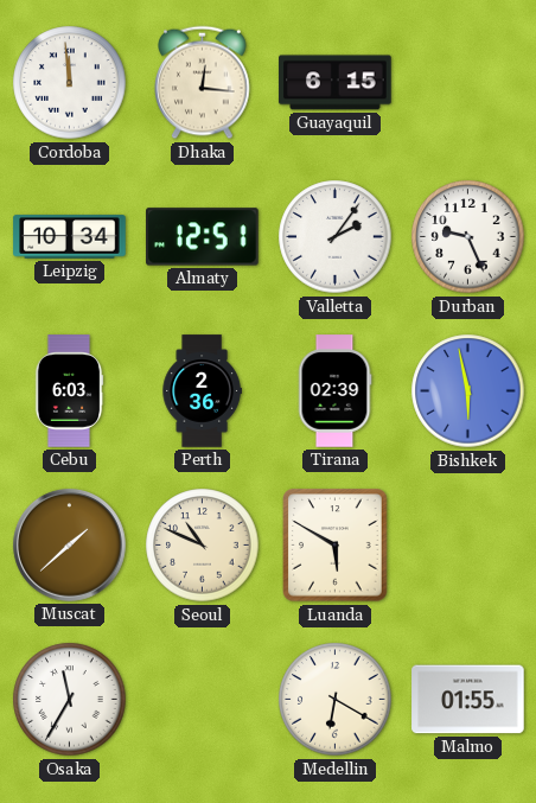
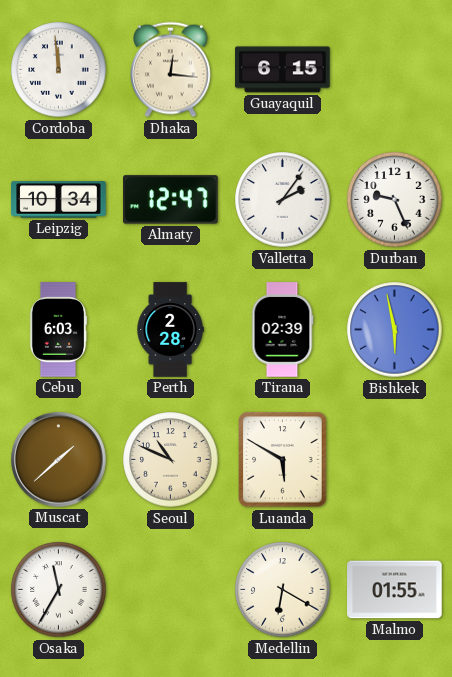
Almaty: 12:51 -> 12:47
Perth: 2:36 -> 2:28
